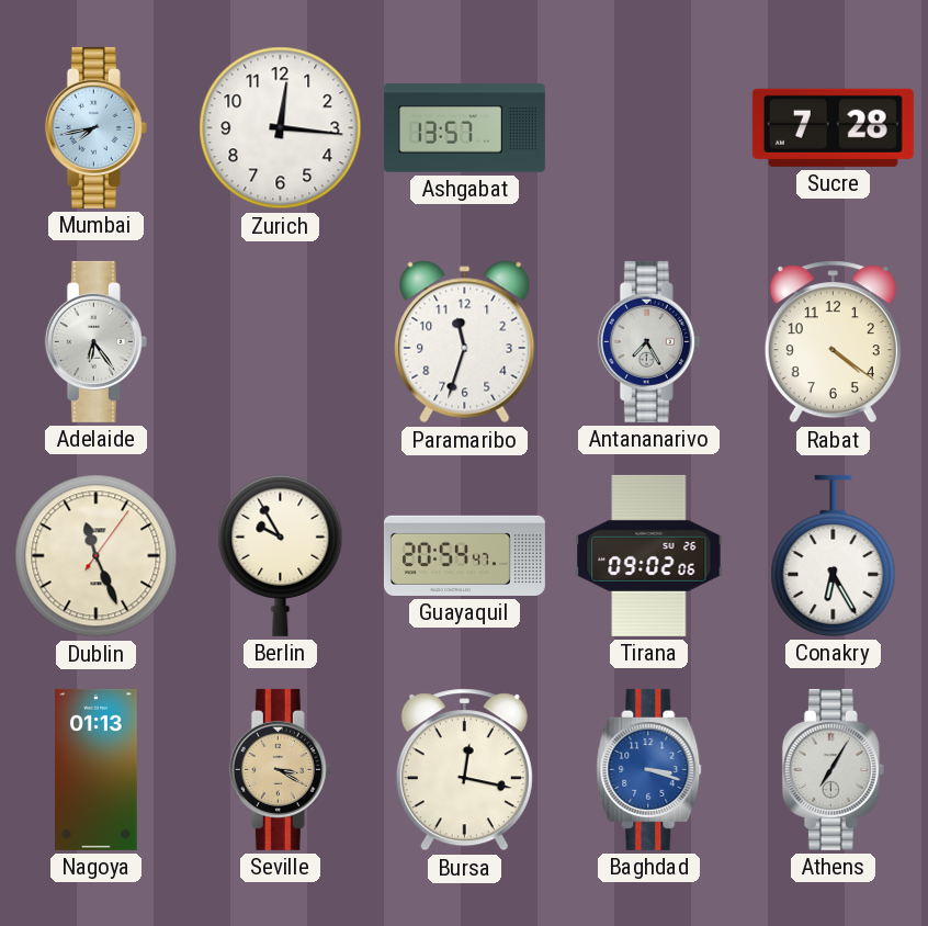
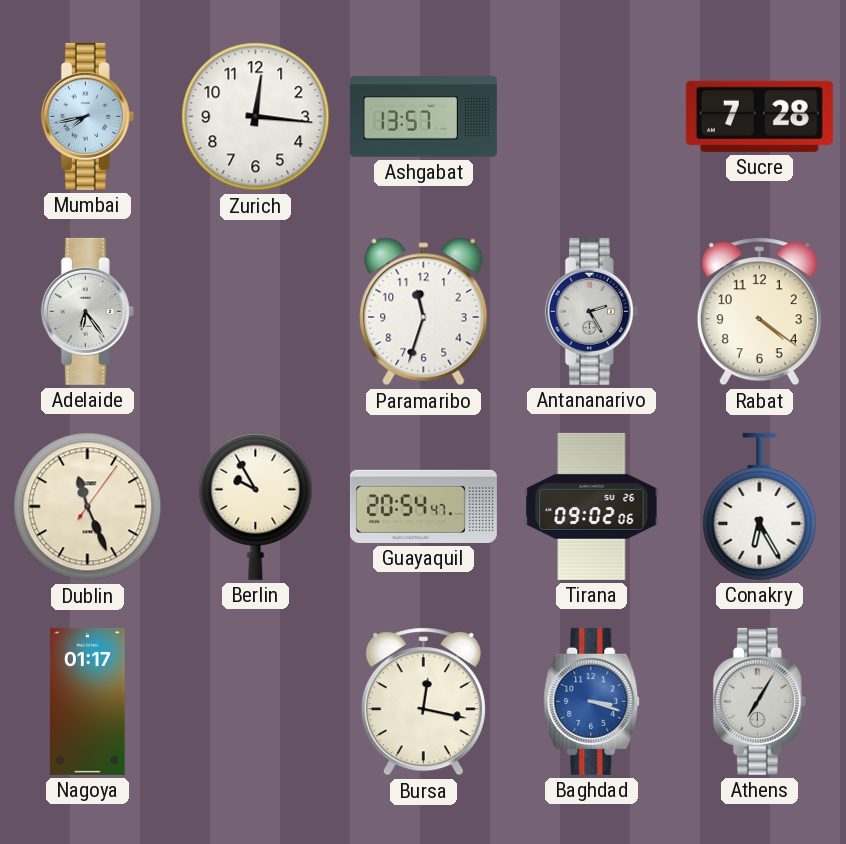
Antananarivo: 7:25 -> 2:25
Nagoya: 01:13 -> 01:17
Seville: 3:20 -> none
